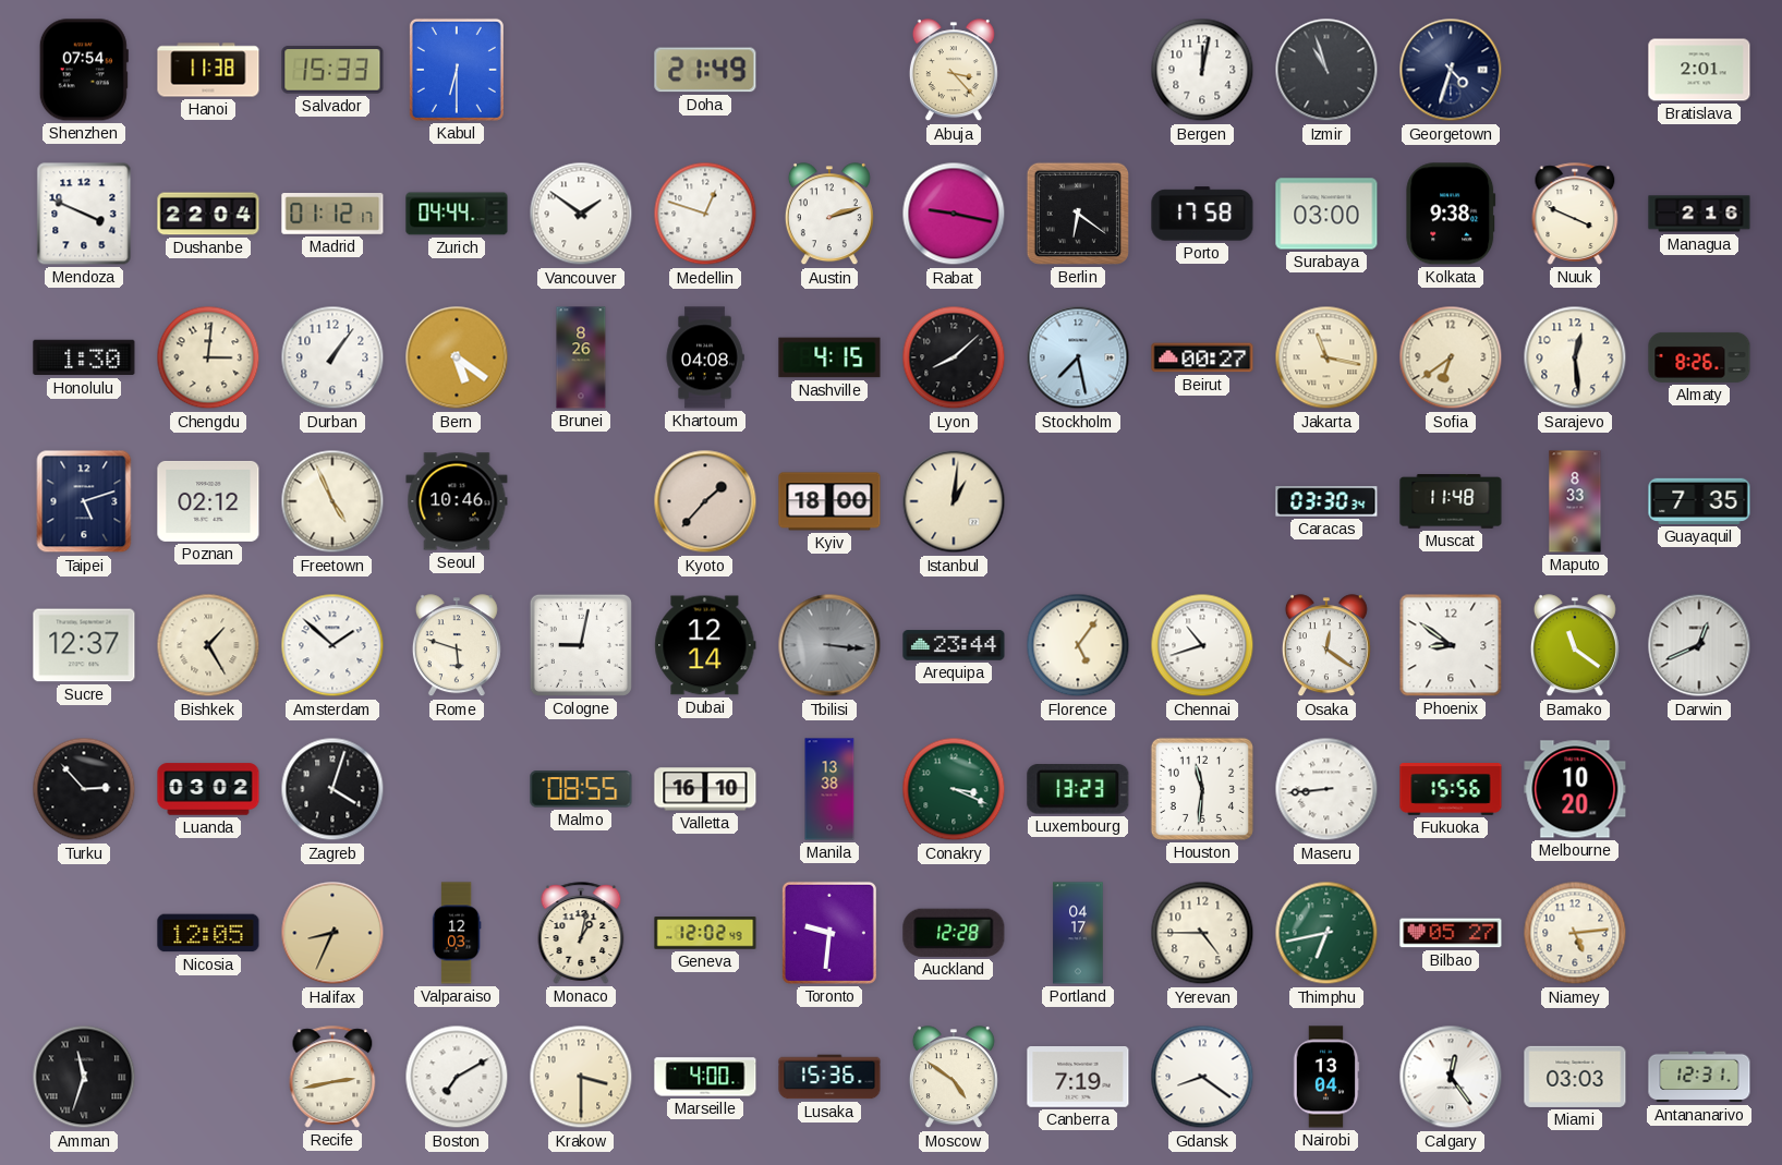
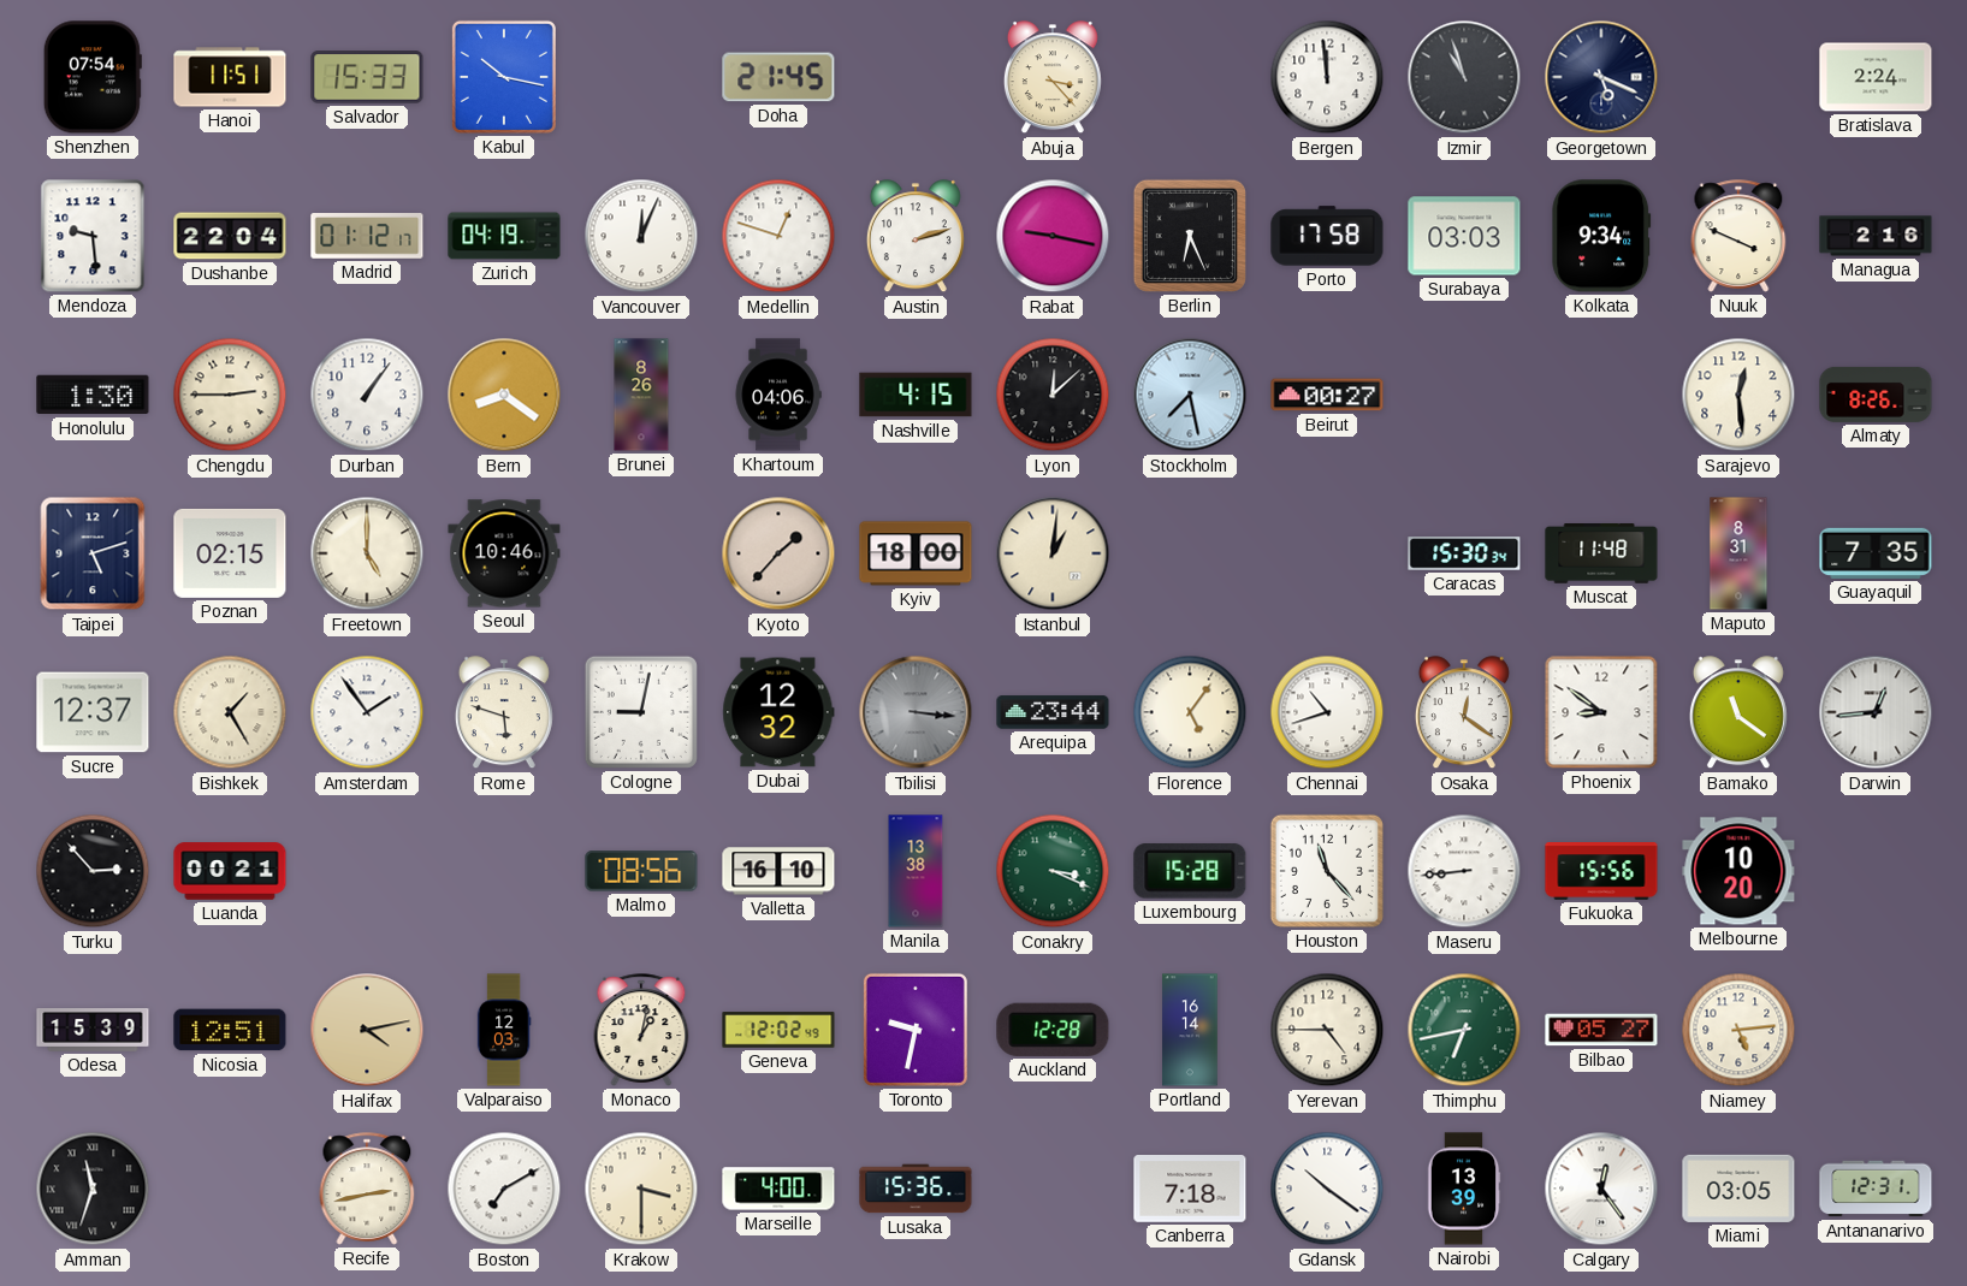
Hanoi: 11:38 -> 11:51
Kabul: 6:30 -> 10:17
Doha: 21:49 -> 21:45
Bergen: 12:02 -> 11:59
Georgetown: 4:33 -> 5:19
Bratislava: 2:01 -> 2:24
Mendoza: 3:49 -> 9:29
Zurich: 04:44 -> 04:19
Vancouver: 1:51 -> 12:04
Berlin: 6:21 -> 6:26
Surabaya: 03:00 -> 03:03
Kolkata: 9:38 -> 9:34
Chengdu: 3:01 -> 2:45
Bern: 5:21 -> 8:21
Khartoum: 04:08 -> 04:06
Lyon: 8:08 -> 12:08
Jakarta: 11:17 -> none
Sofia: 6:39 -> none
Poznan: 02:12 -> 02:15
Freetown: 4:56 -> 5:00
Caracas: 03:30 -> 15:30
Maputo: 8:33 -> 8:31
Amsterdam: 1:52 -> 1:54
Dubai: 12:14 -> 12:32
Darwin: 12:41 -> 12:44
Luanda: 03:02 -> 00:21
Zagreb: 4:03 -> none
Malmo: 08:55 -> 08:56
Luxembourg: 13:23 -> 15:28
Houston: 11:31 -> 11:23
Odesa: none -> 15:39
Nicosia: 12:05 -> 12:51
Halifax: 8:34 -> 4:13
Toronto: 9:31 -> 9:32
Portland: 04:17 -> 16:14
Moscow: 4:51 -> none
Canberra: 7:19 -> 7:18
Gdansk: 8:21 -> 10:21
Nairobi: 13:04 -> 13:39
Miami: 03:03 -> 03:05
